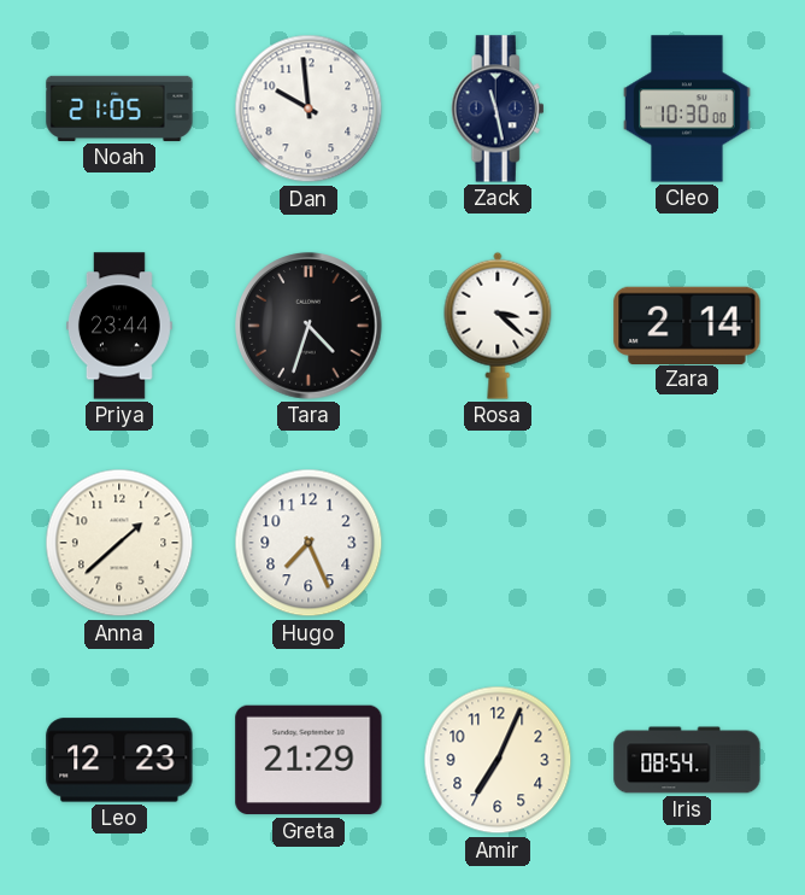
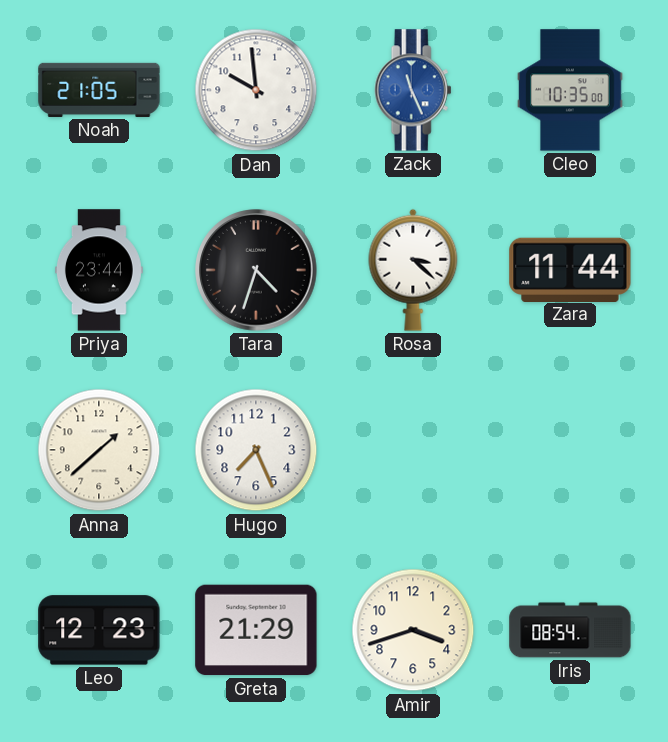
Zack: 11:28 -> 11:26
Zack dial: navy -> blue
Cleo: 10:30 -> 10:35
Zara: 2:14 -> 11:44
Amir: 7:04 -> 3:42
